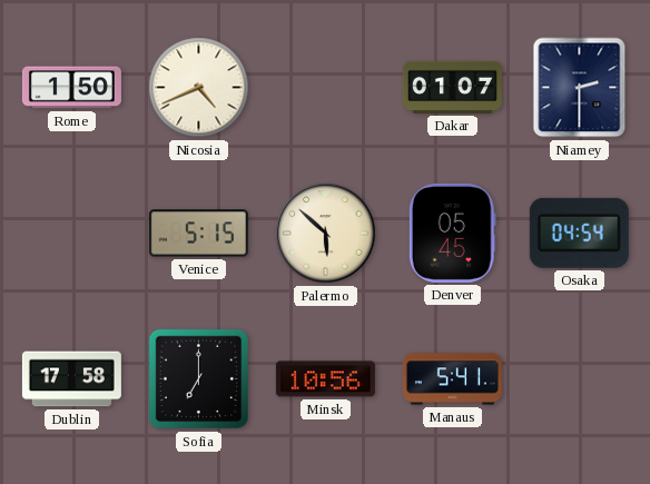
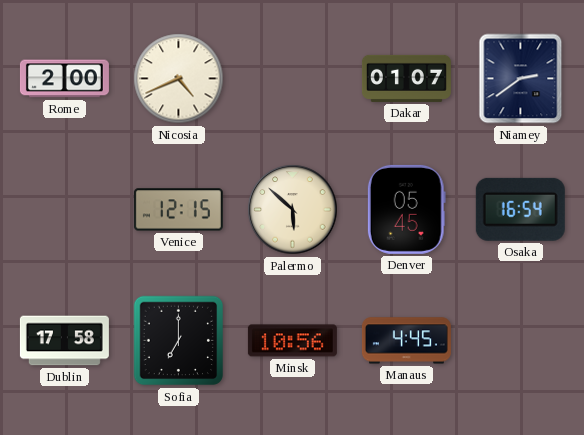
Rome: 1:50 -> 2:00
Niamey: 2:30 -> 2:39
Venice: 5:15 -> 12:15
Osaka: 04:54 -> 16:54
Manaus: 5:41 -> 4:45
